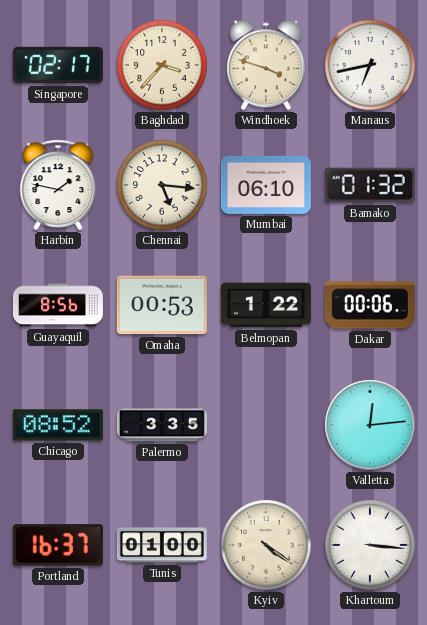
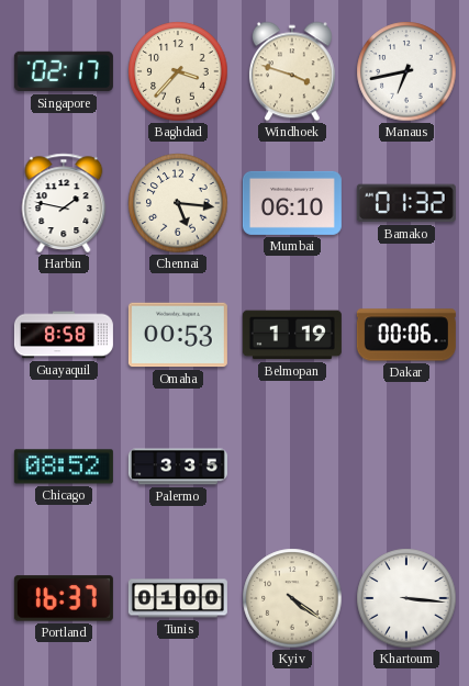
Guayaquil: 8:56 -> 8:58
Belmopan: 1:22 -> 1:19
Valletta: 12:14 -> none
